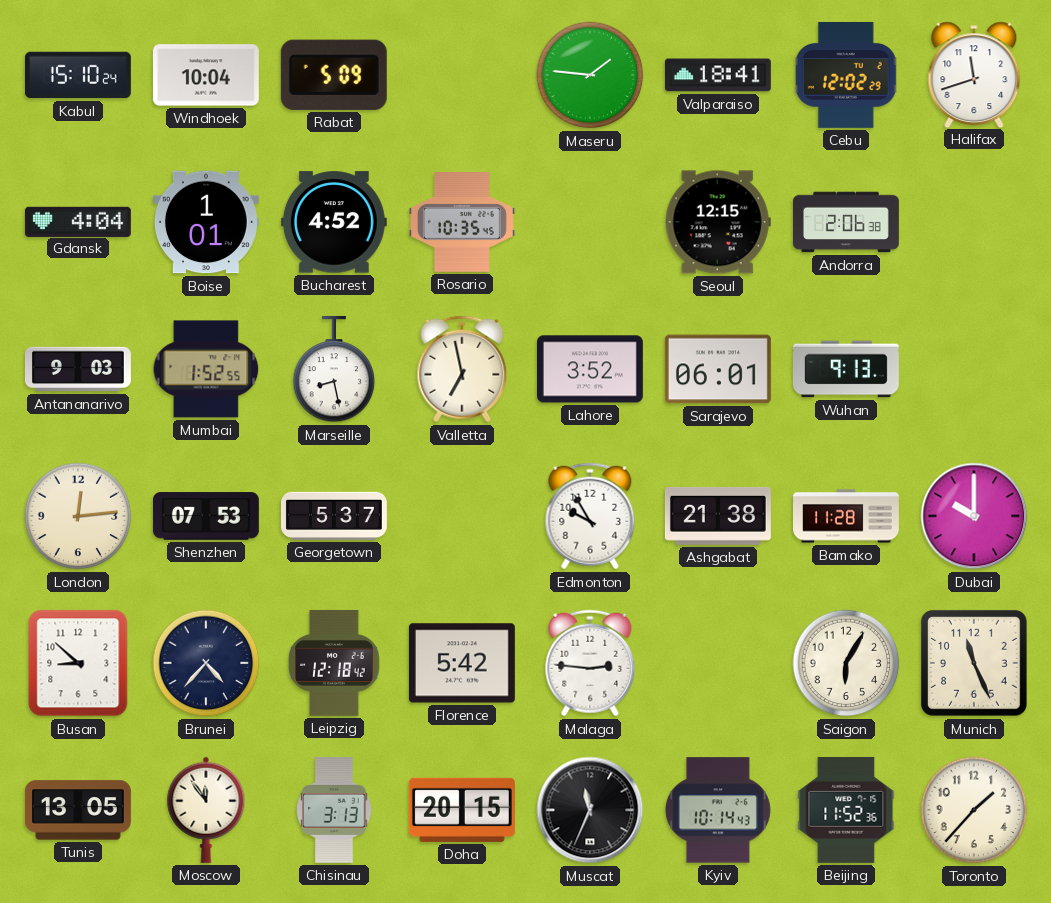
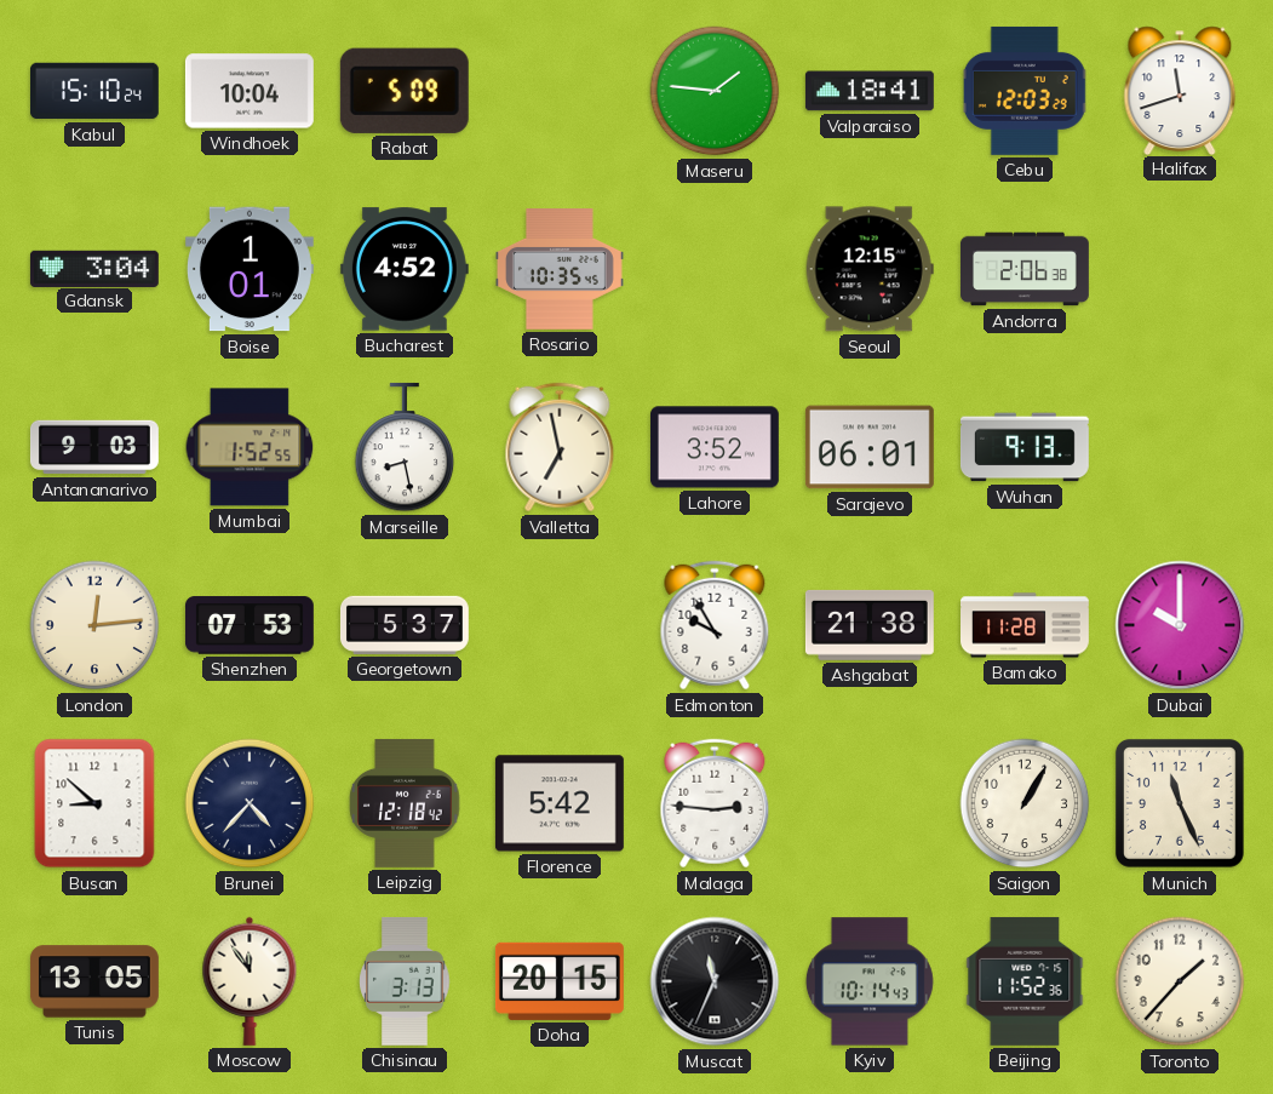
Cebu: 12:02 -> 12:03
Gdansk: 4:04 -> 3:04
Saigon: 6:05 -> 1:05
